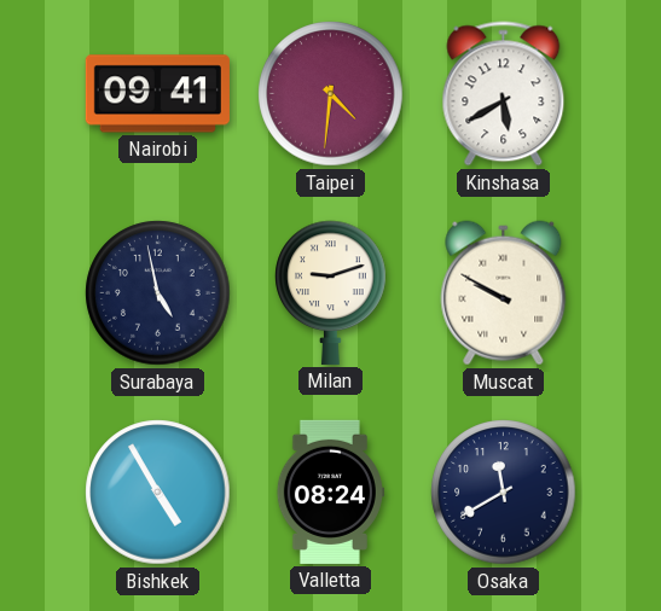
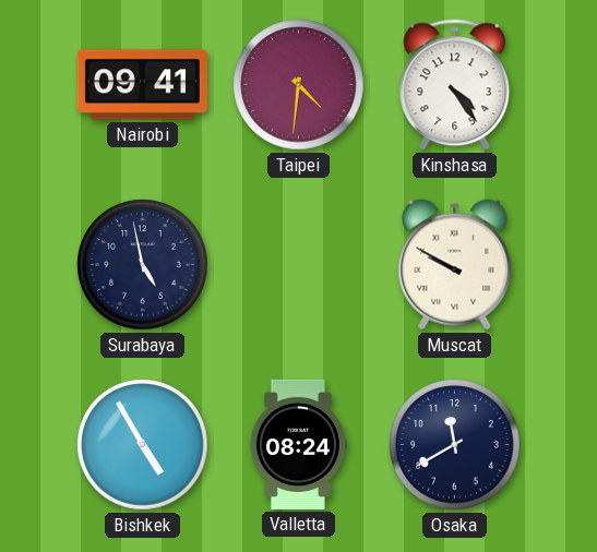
Kinshasa: 5:40 -> 4:24
Milan: 9:12 -> none
